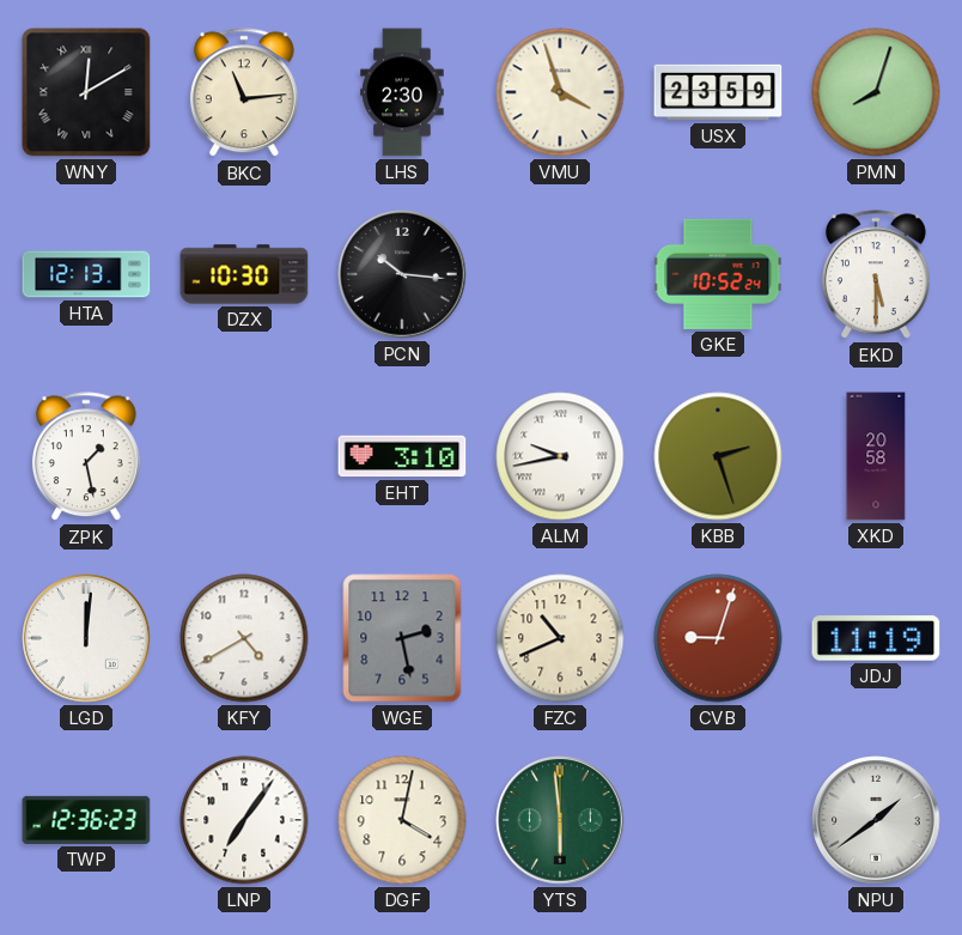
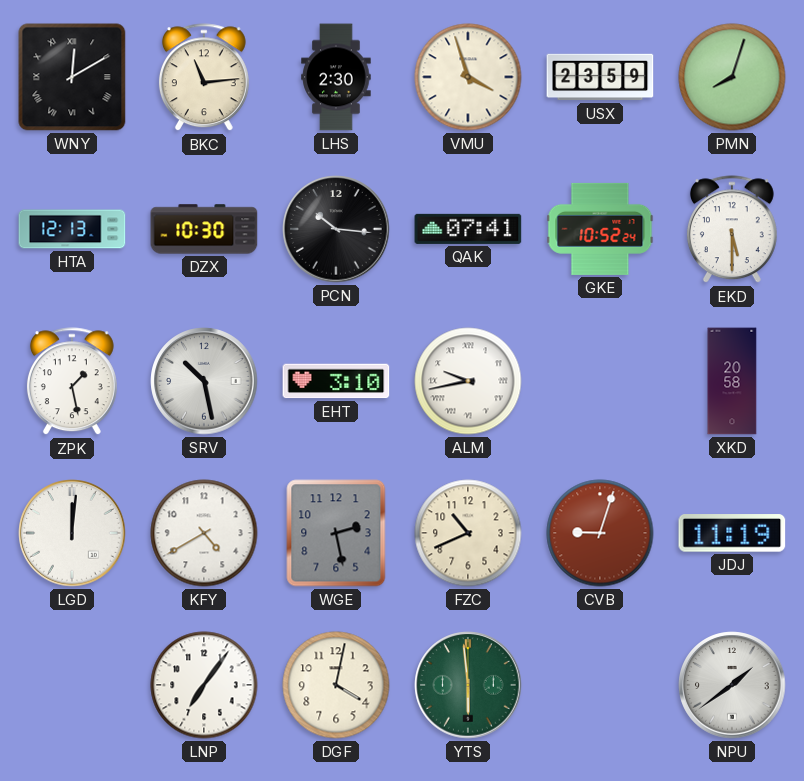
QAK: none -> 07:41
SRV: none -> 10:28
KBB: 2:27 -> none
TWP: 12:36 -> none
